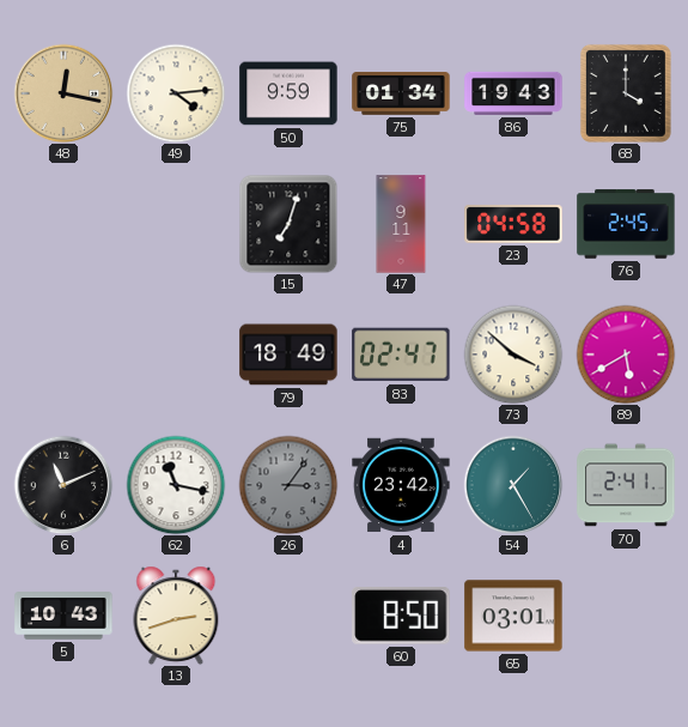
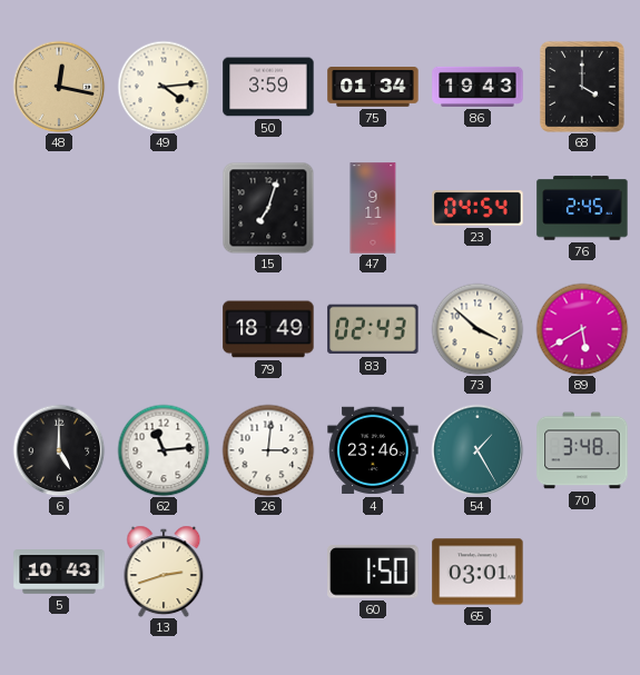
50: 9:59 -> 3:59
23: 04:58 -> 04:54
83: 02:47 -> 02:43
6: 11:11 -> 5:00
62: 11:17 -> 11:14
26: 3:06 -> 3:01
26 dial: grey -> white
4: 23:42 -> 23:46
70: 2:41 -> 3:48
60: 8:50 -> 1:50
